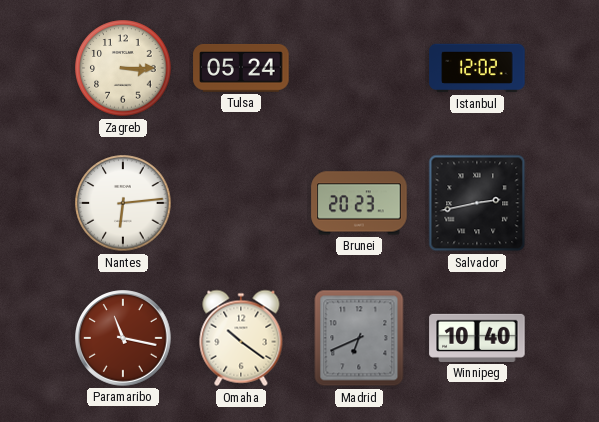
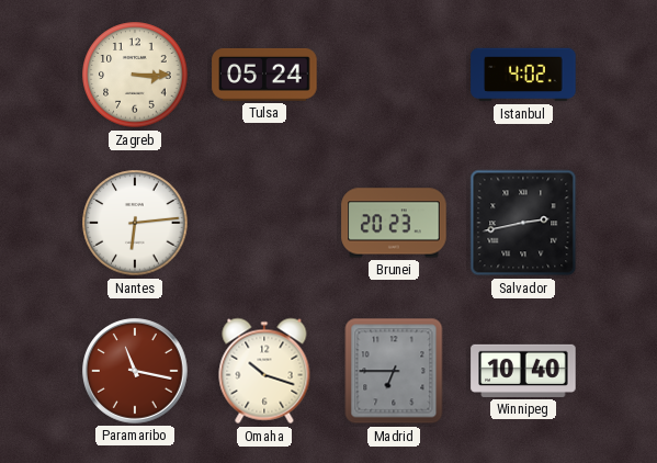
Istanbul: 12:02 -> 4:02
Omaha: 10:21 -> 10:18
Madrid: 6:41 -> 6:45
